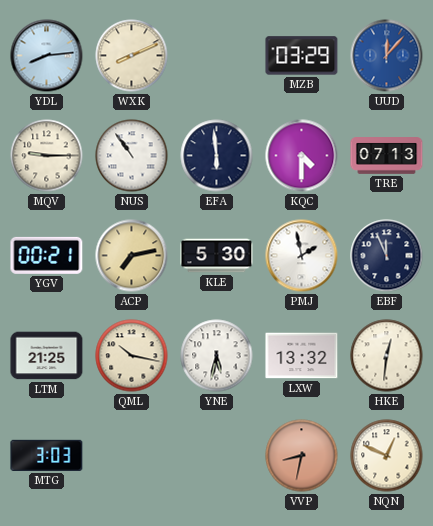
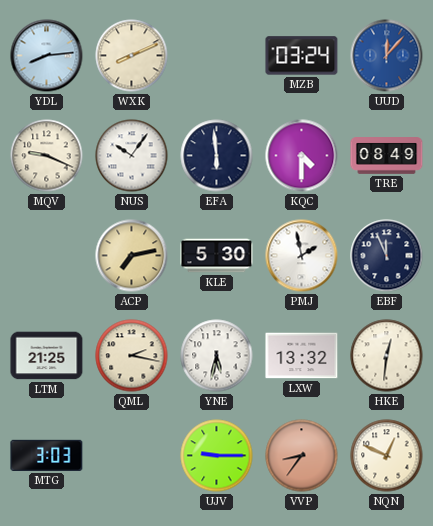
MZB: 03:29 -> 03:24
MQV: 9:15 -> 9:19
NUS: 10:54 -> 10:06
TRE: 07:13 -> 08:49
YGV: 00:21 -> none
QML: 10:17 -> 2:17
UJV: none -> 9:15
VVP: 8:32 -> 8:36
